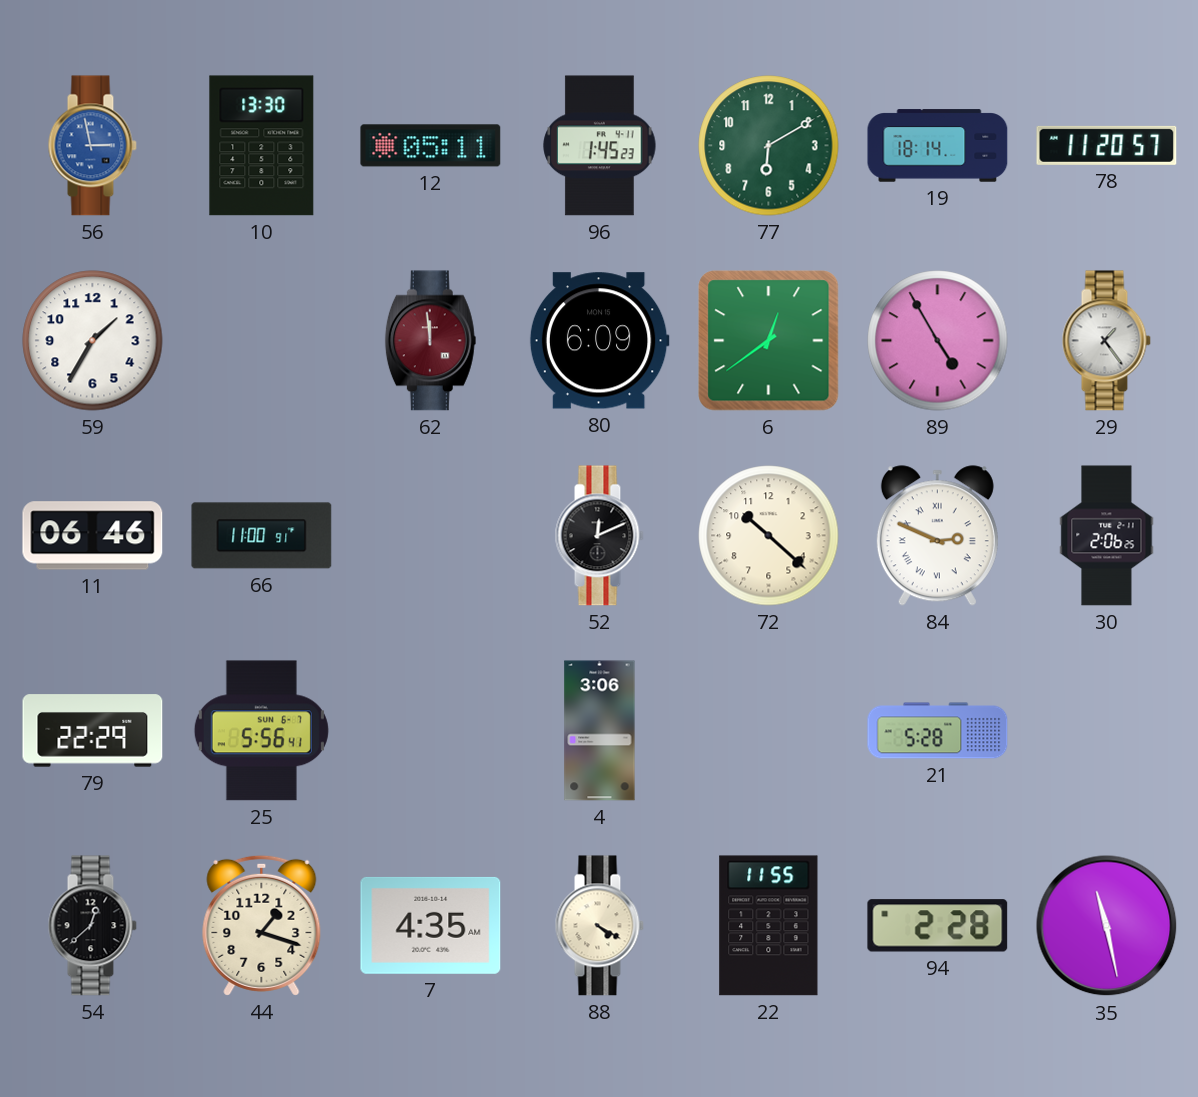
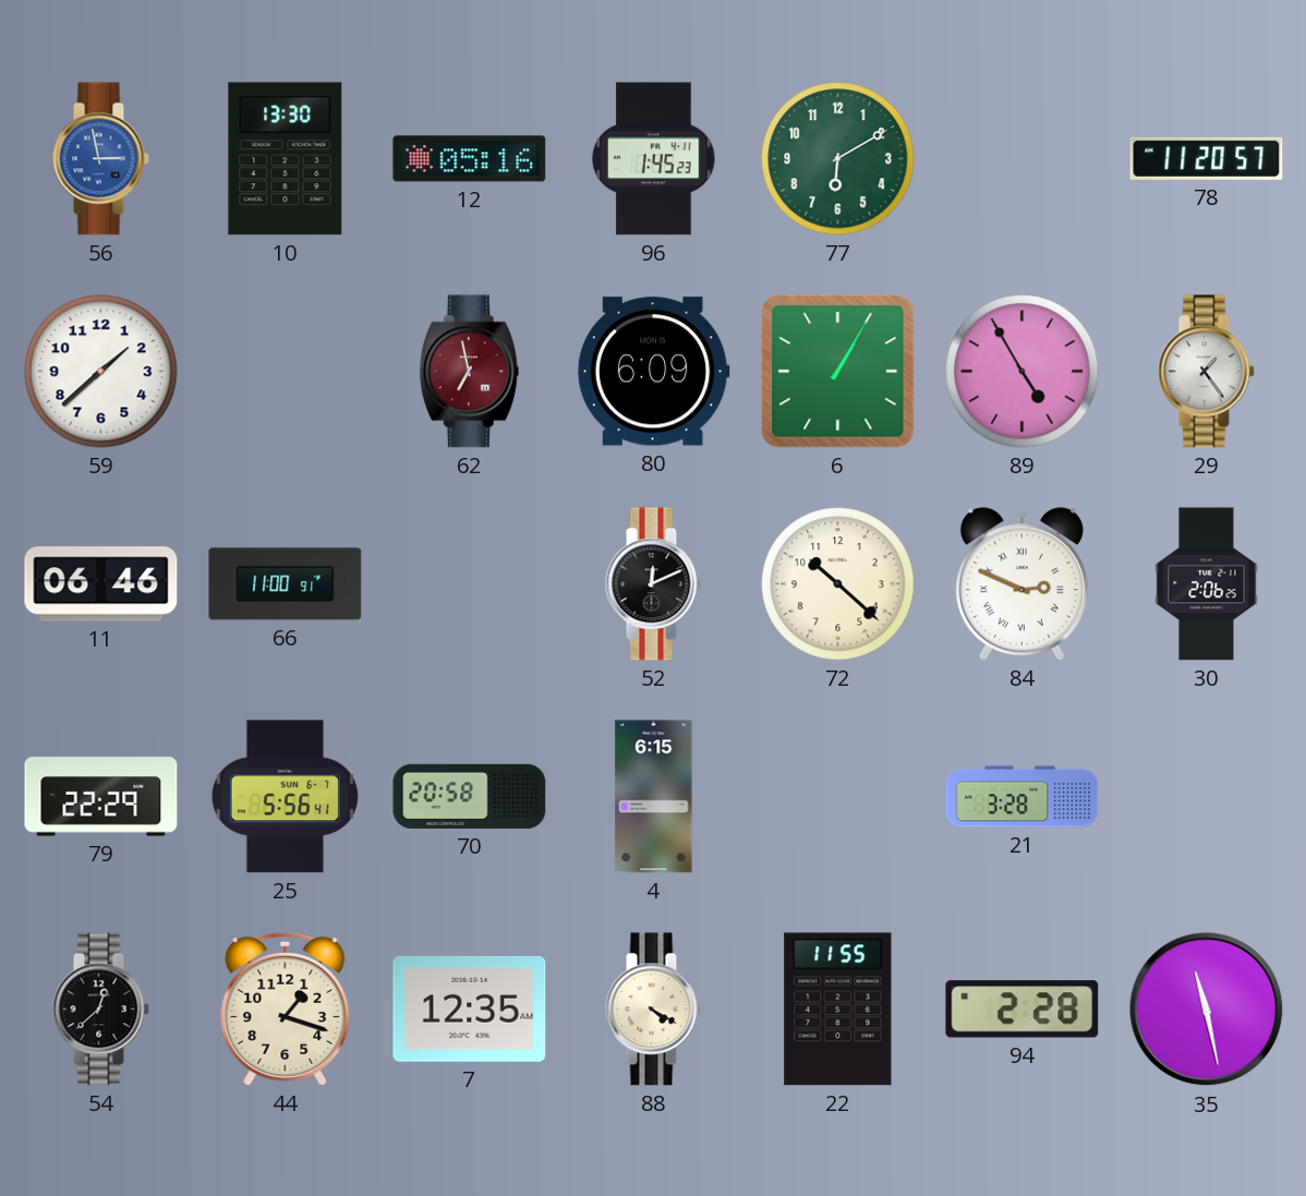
12: 05:11 -> 05:16
19: 18:14 -> none
59: 1:35 -> 1:38
62: 11:59 -> 6:58
6: 12:39 -> 1:05
70: none -> 20:58
4: 3:06 -> 6:15
21: 5:28 -> 3:28
7: 4:35 -> 12:35
